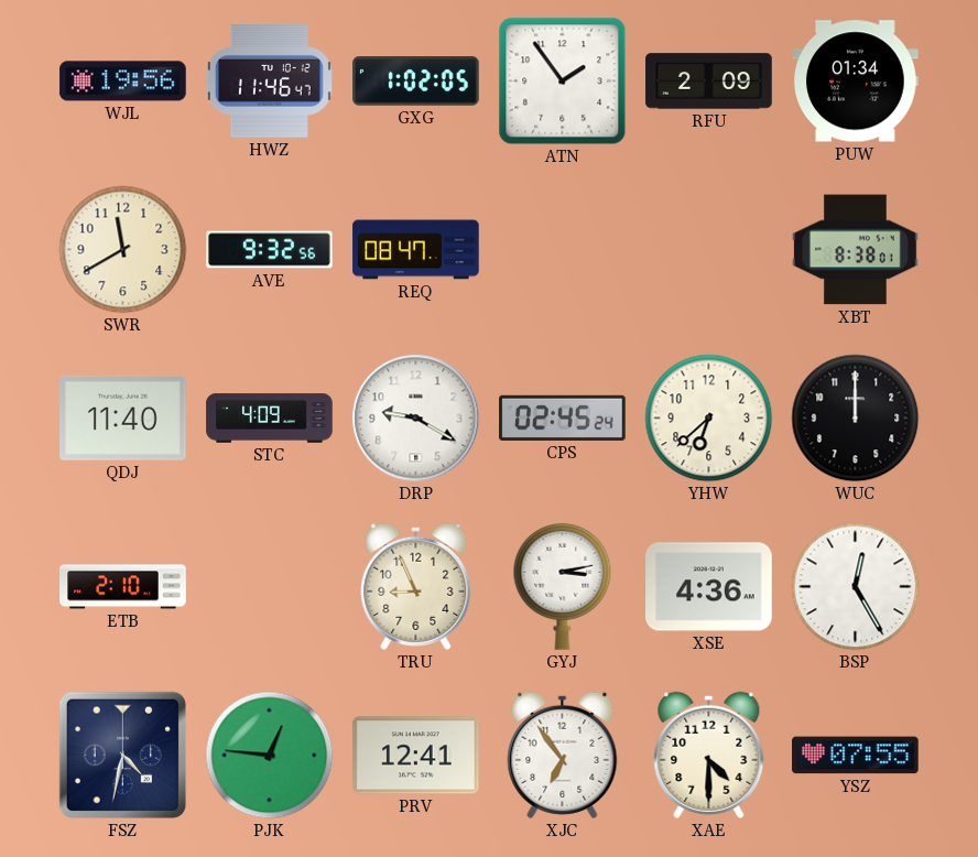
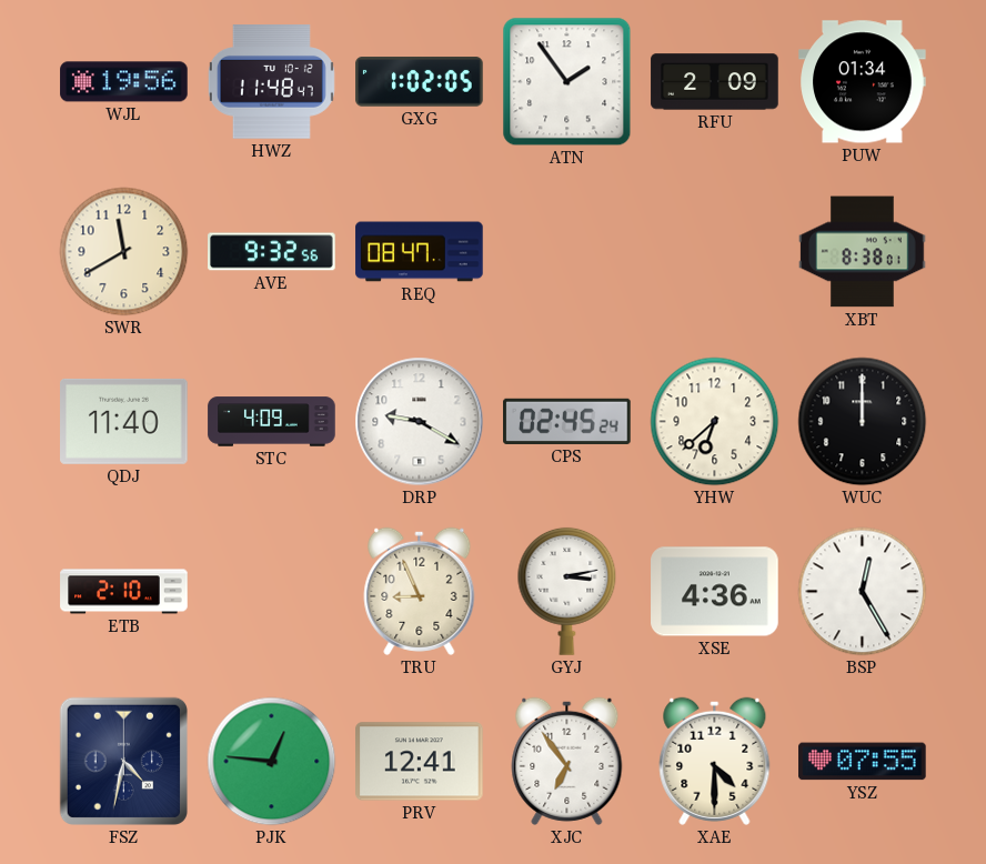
HWZ: 11:46 -> 11:48
